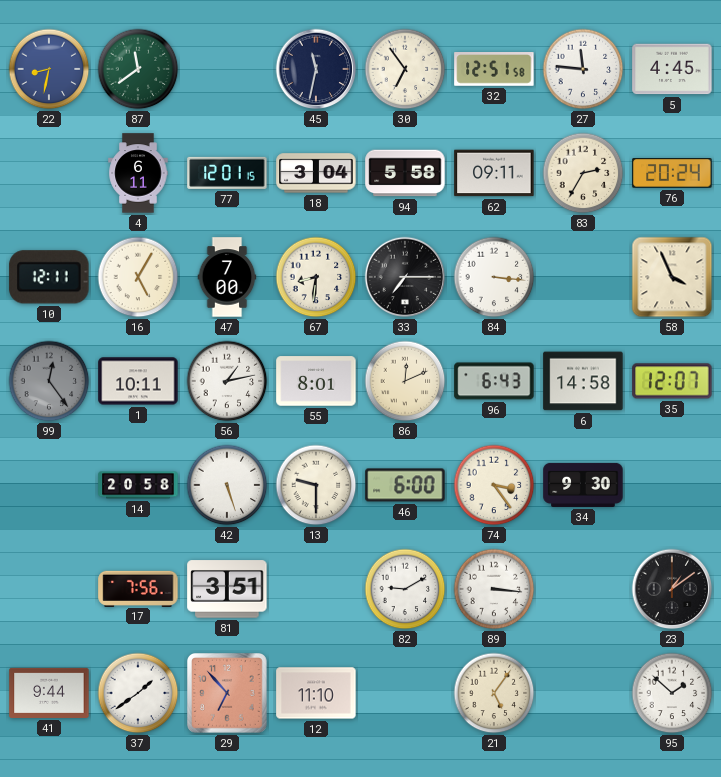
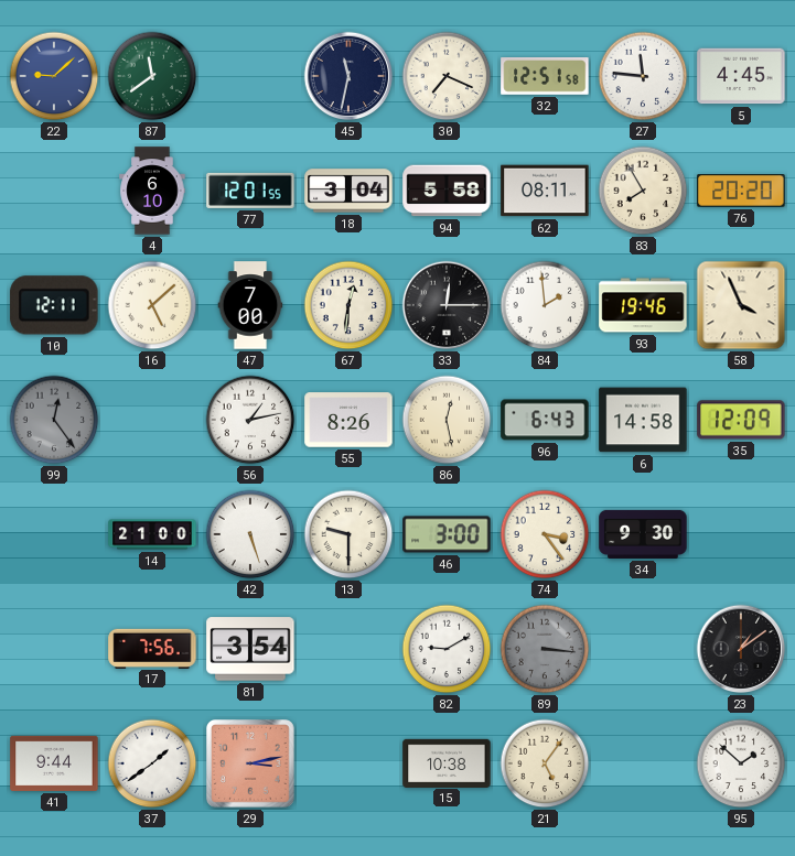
22: 8:32 -> 9:08
30: 6:54 -> 7:19
4: 6:11 -> 6:10
77: 12:01:15 -> 12:01:55
62: 09:11 -> 08:11
83: 2:35 -> 7:55
76: 20:24 -> 20:20
16: 5:05 -> 5:08
67: 8:31 -> 12:31
33: 7:15 -> 12:15
84: 3:16 -> 1:59
93: none -> 19:46
1: 10:11 -> none
55: 8:01 -> 8:26
86: 12:11 -> 12:28
35: 12:07 -> 12:09
14: 20:58 -> 21:00
46: 6:00 -> 3:00
81: 3:51 -> 3:54
89 dial: white -> grey
29: 6:53 -> 3:13
12: 11:10 -> none
15: none -> 10:38
